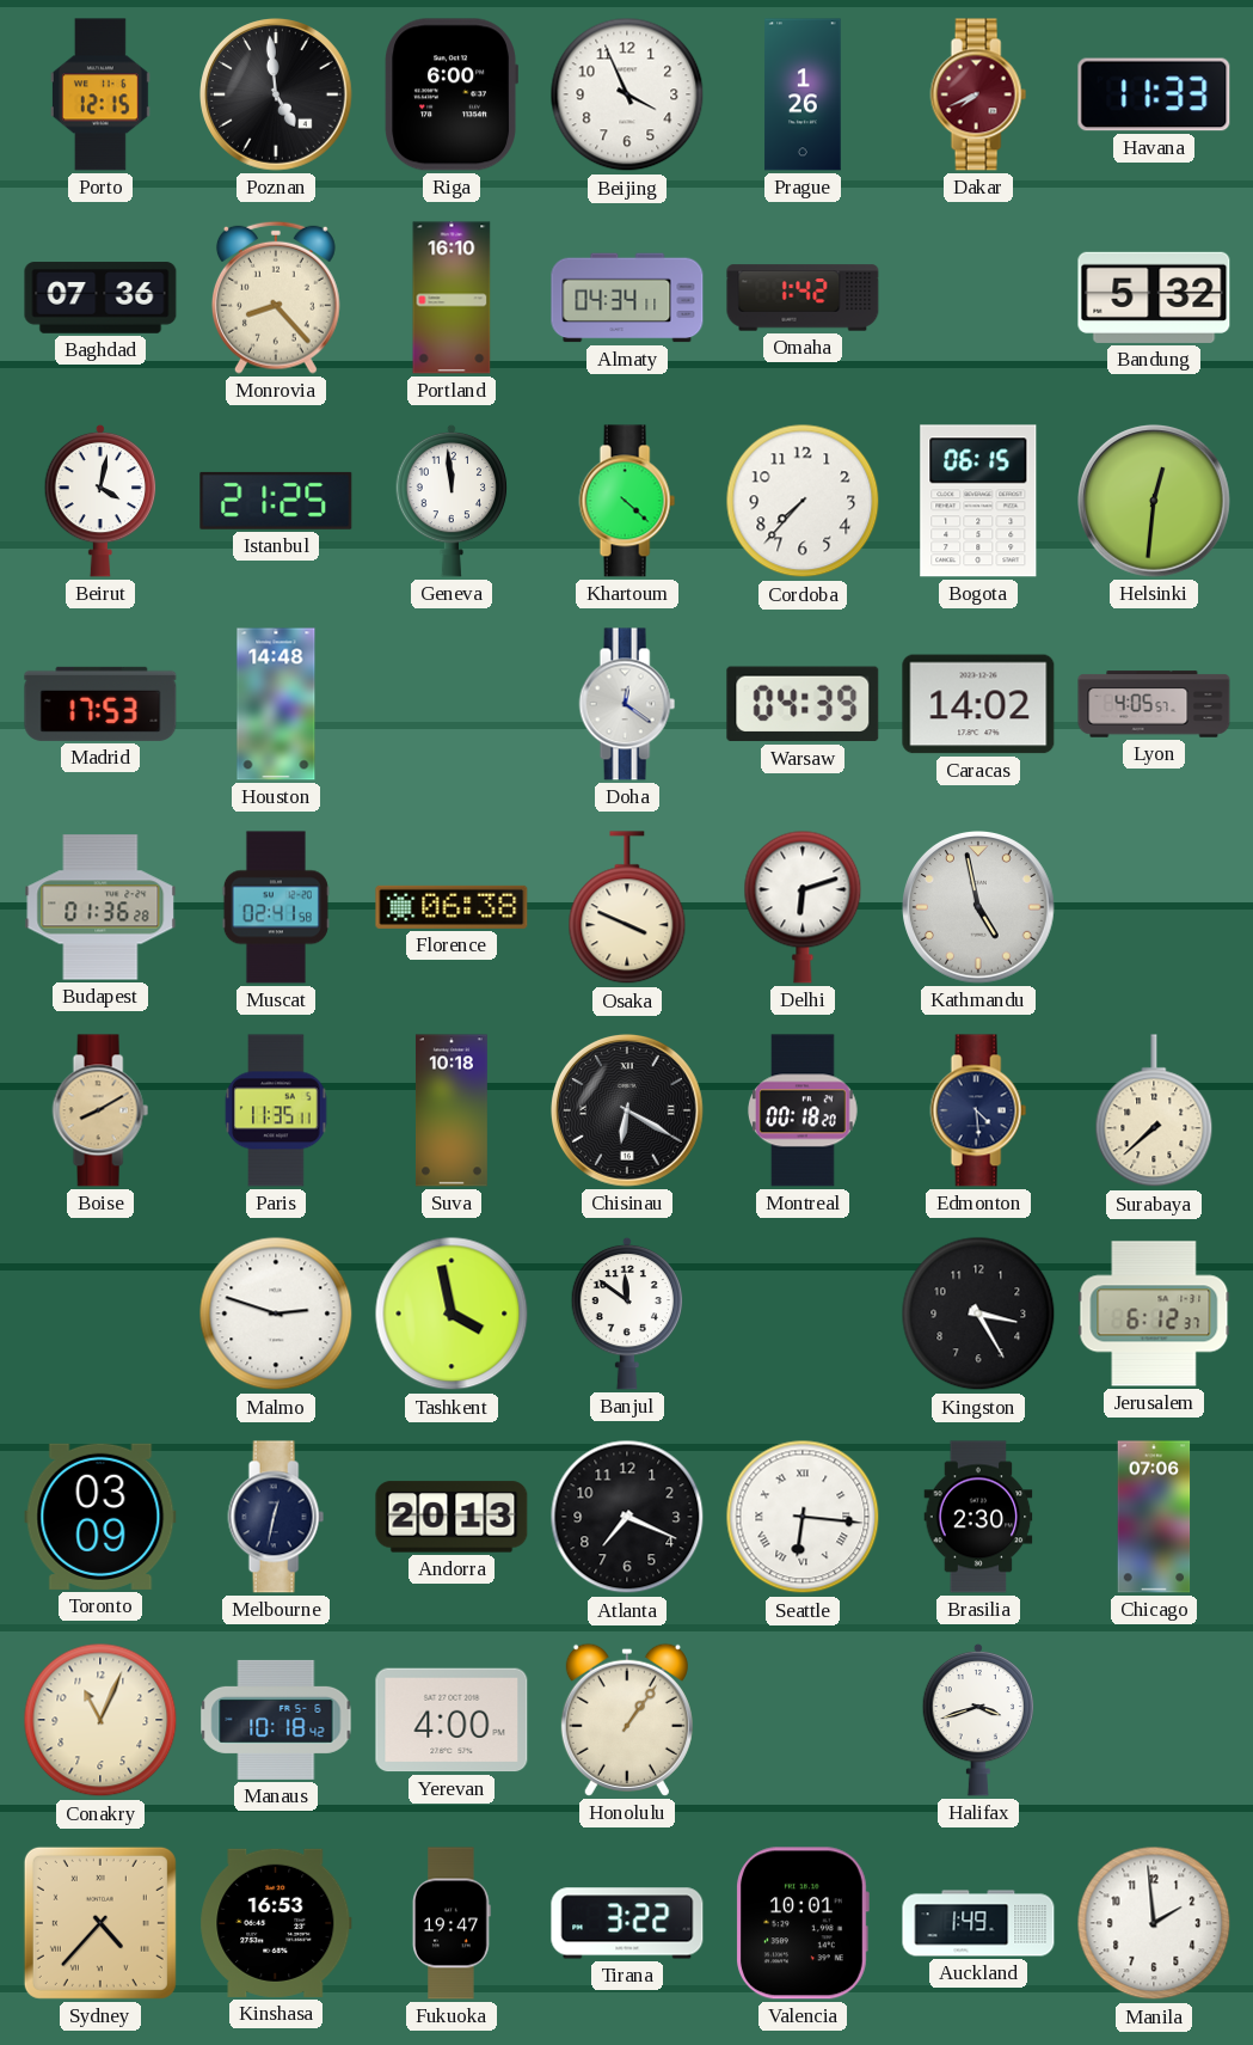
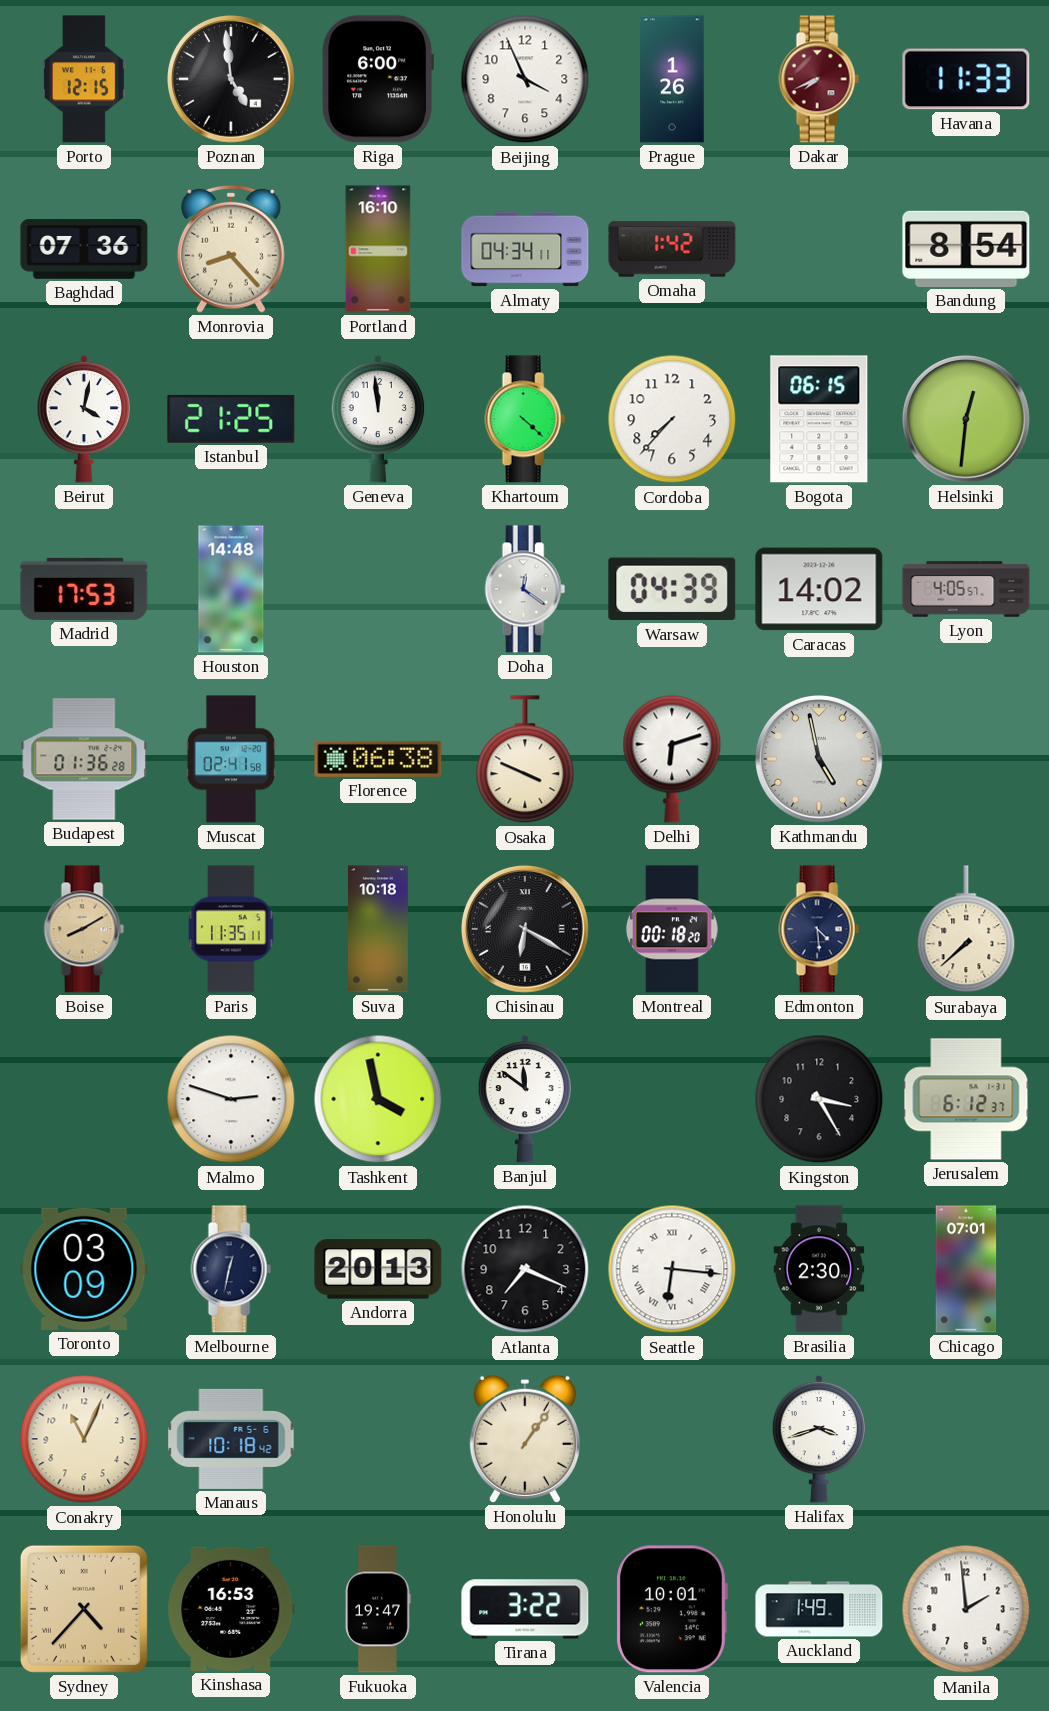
Bandung: 5:32 -> 8:54
Chicago: 07:06 -> 07:01
Yerevan: 4:00 -> none
